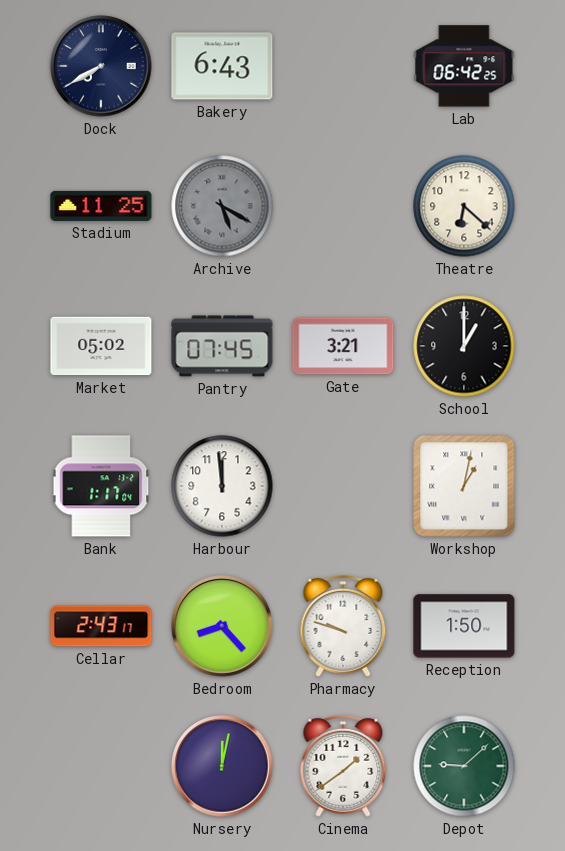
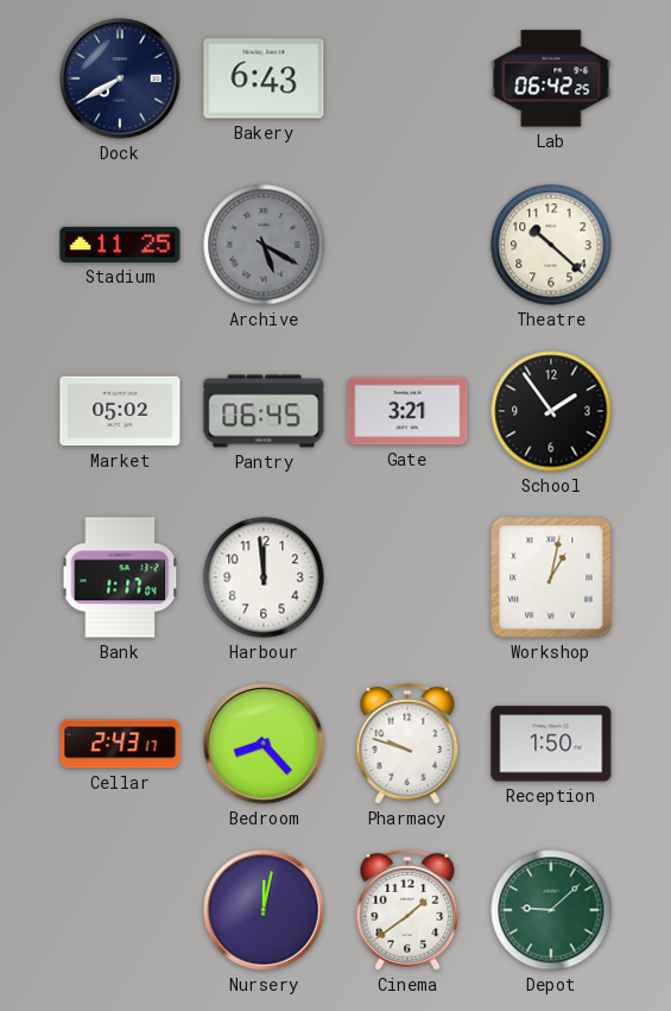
Theatre: 6:22 -> 10:22
Pantry: 07:45 -> 06:45
School: 1:00 -> 1:54
